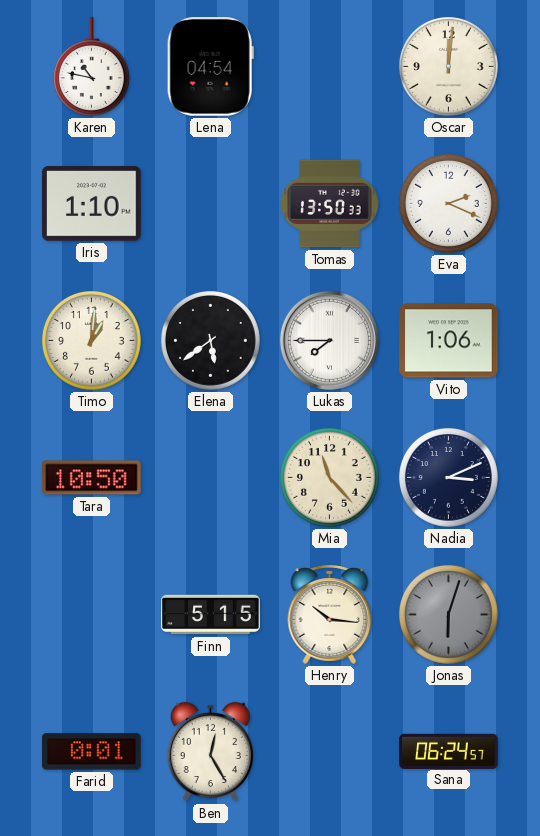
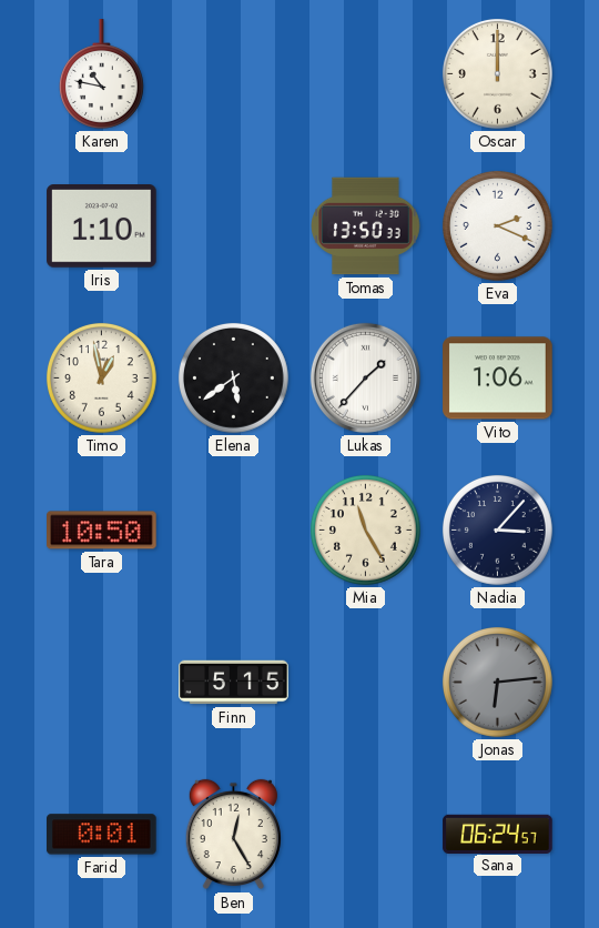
Lena: 04:54 -> none
Oscar: 12:01 -> 12:00
Timo: 1:01 -> 12:58
Lukas: 7:45 -> 1:37
Mia: 11:23 -> 11:25
Nadia: 3:11 -> 3:07
Henry: 10:16 -> none
Jonas: 6:03 -> 6:14
